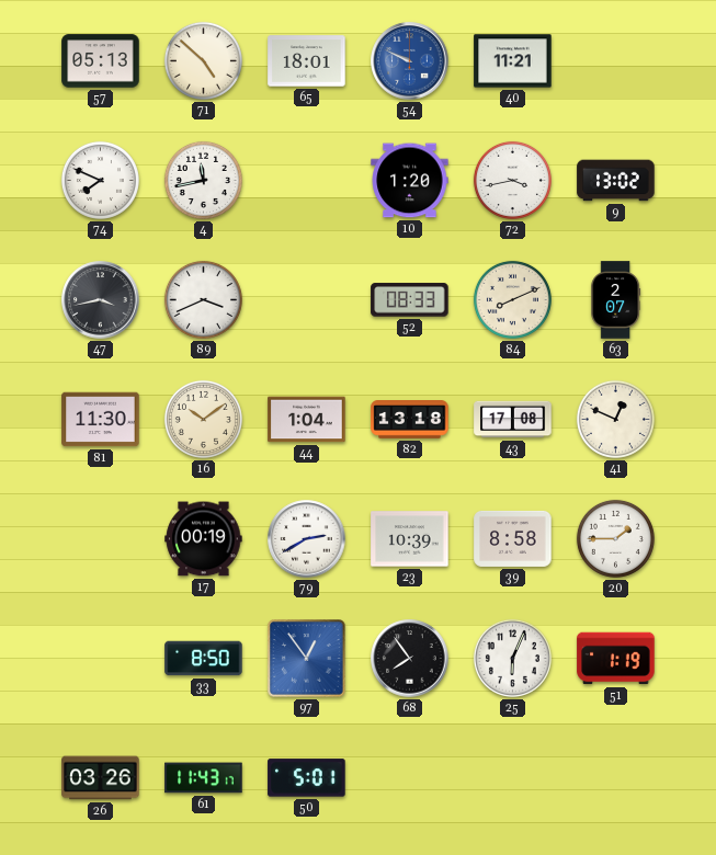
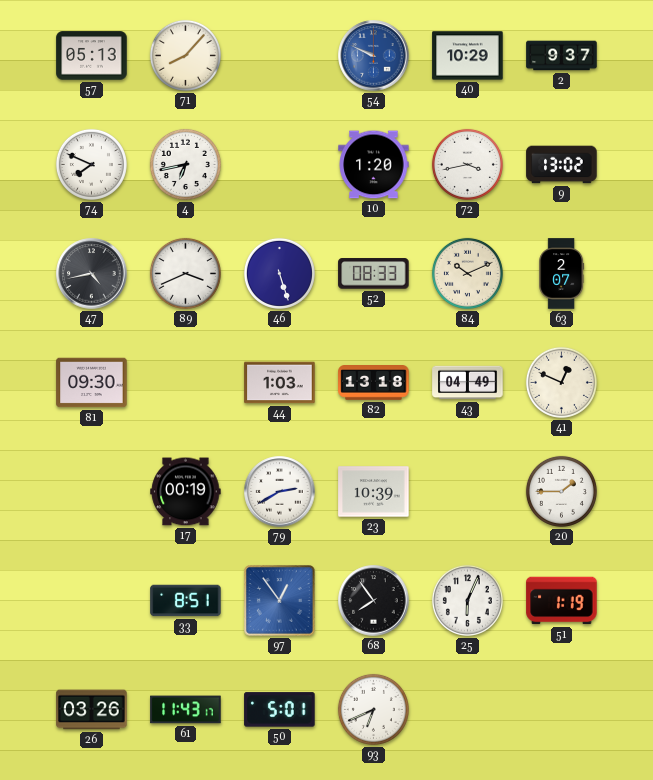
71: 4:52 -> 8:07
65: 18:01 -> none
40: 11:21 -> 10:29
2: none -> 9:37
4: 11:43 -> 6:43
47: 3:43 -> 4:43
46: none -> 5:27
84: 8:11 -> 10:11
81: 11:30 -> 09:30
16: 10:09 -> none
44: 1:04 -> 1:03
43: 17:08 -> 04:49
39: 8:58 -> none
33: 8:50 -> 8:51
93: none -> 6:41
